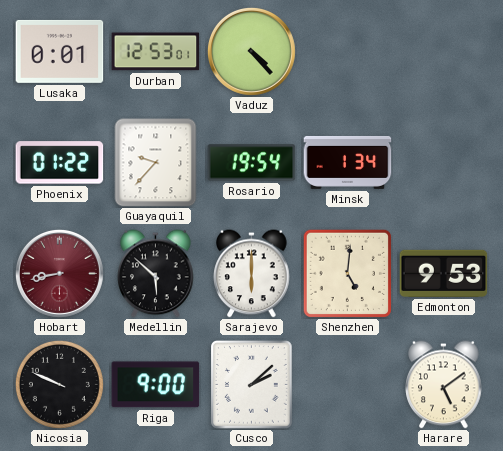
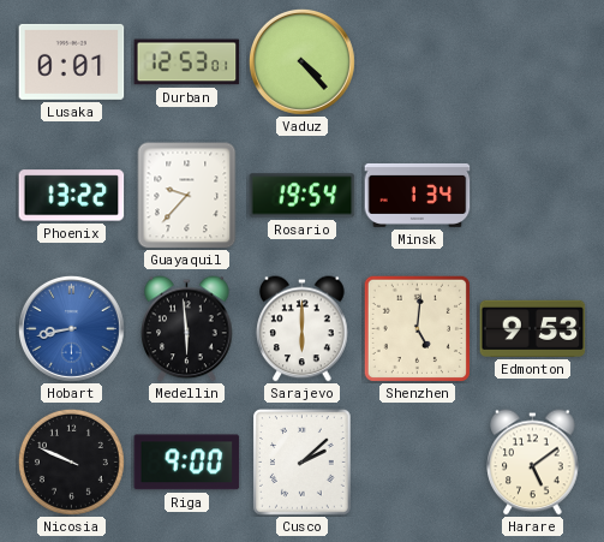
Phoenix: 01:22 -> 13:22
Hobart dial: burgundy -> blue
Medellin: 5:52 -> 5:59
